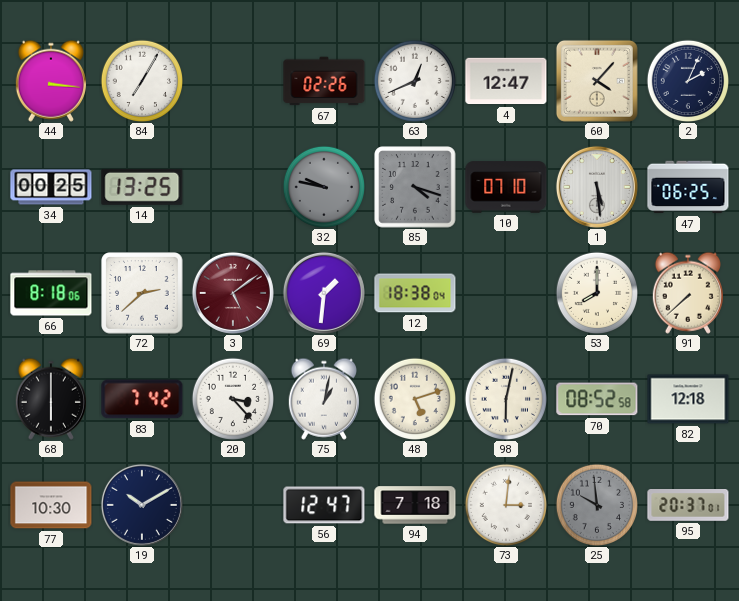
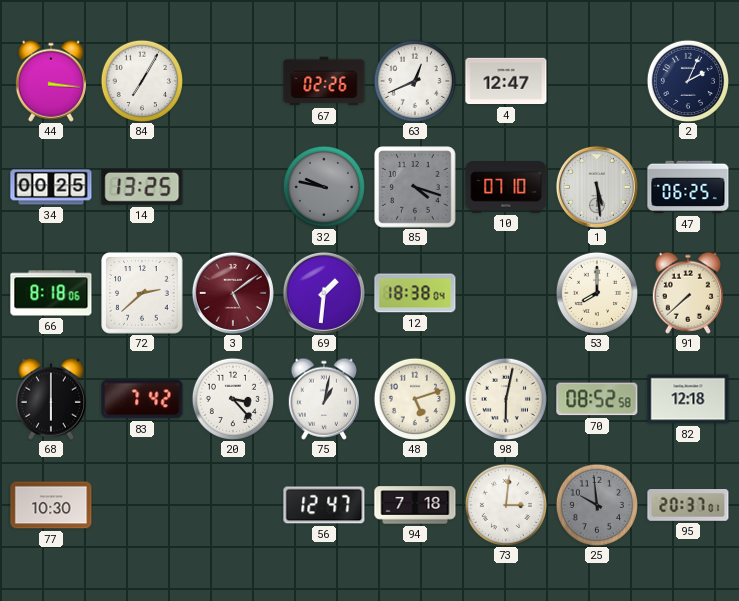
60: 4:07 -> none
19: 10:10 -> none
